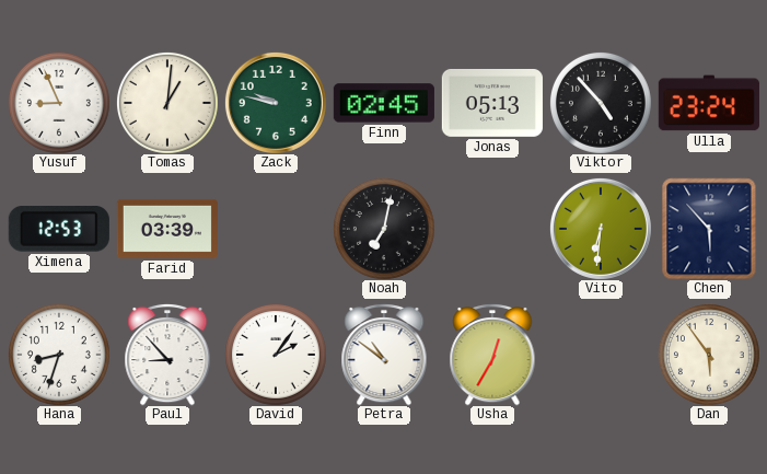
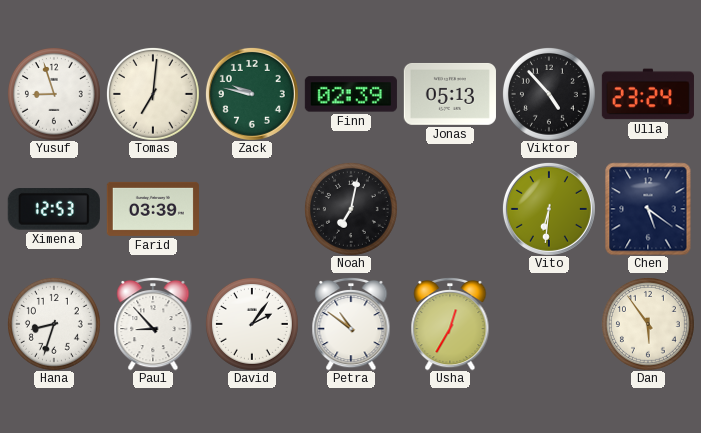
Yusuf: 8:56 -> 8:57
Tomas: 1:01 -> 7:01
Finn: 02:45 -> 02:39
Chen: 5:53 -> 5:21
